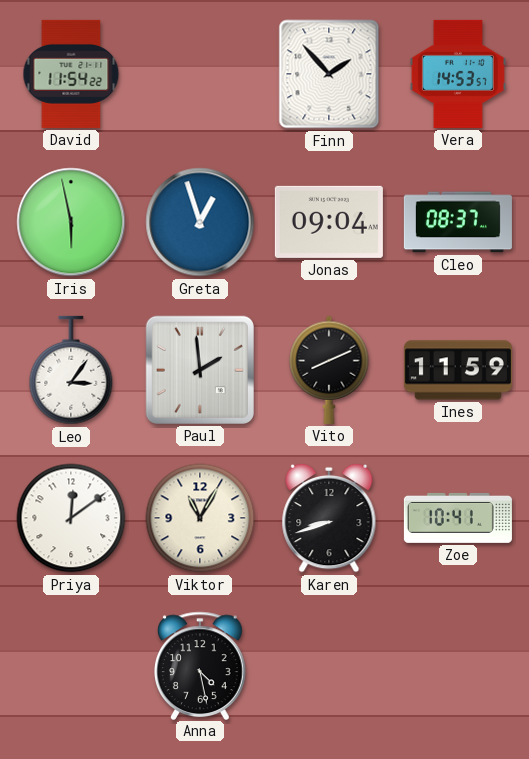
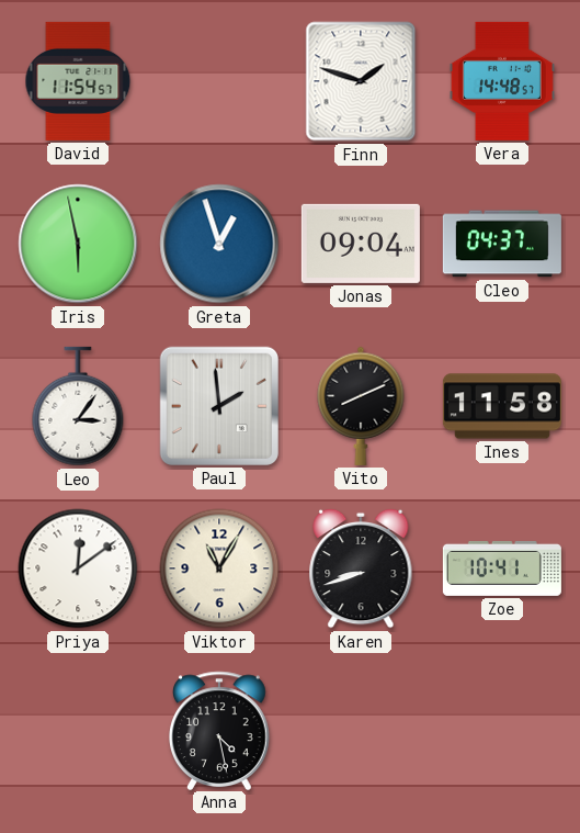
David: 11:54:22 -> 11:54:57
Finn: 1:53 -> 1:48
Vera: 14:53 -> 14:48
Cleo: 08:37 -> 04:37
Ines: 11:59 -> 11:58
